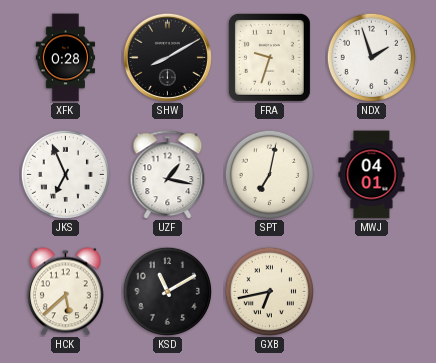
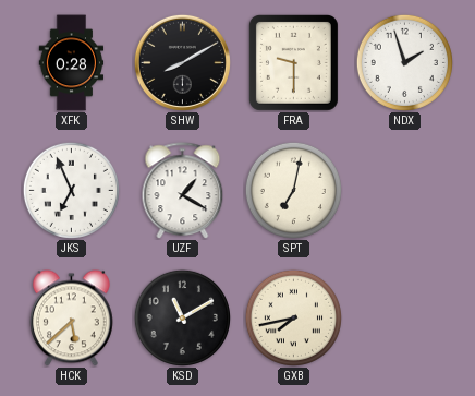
FRA: 9:33 -> 9:30
UZF: 1:17 -> 1:20
MWJ: 04:01 -> none
GXB: 6:43 -> 7:43
